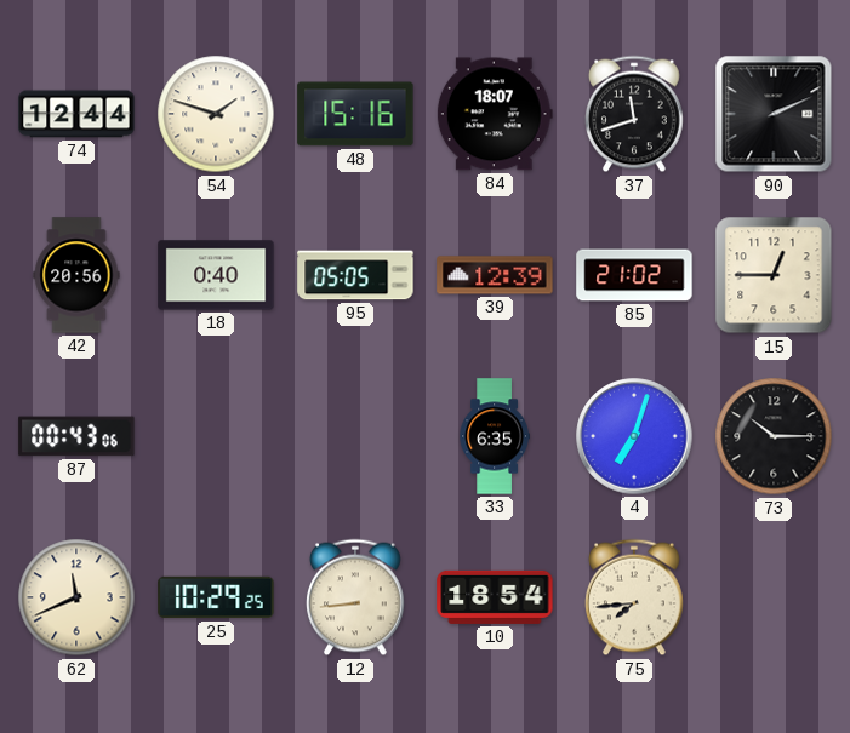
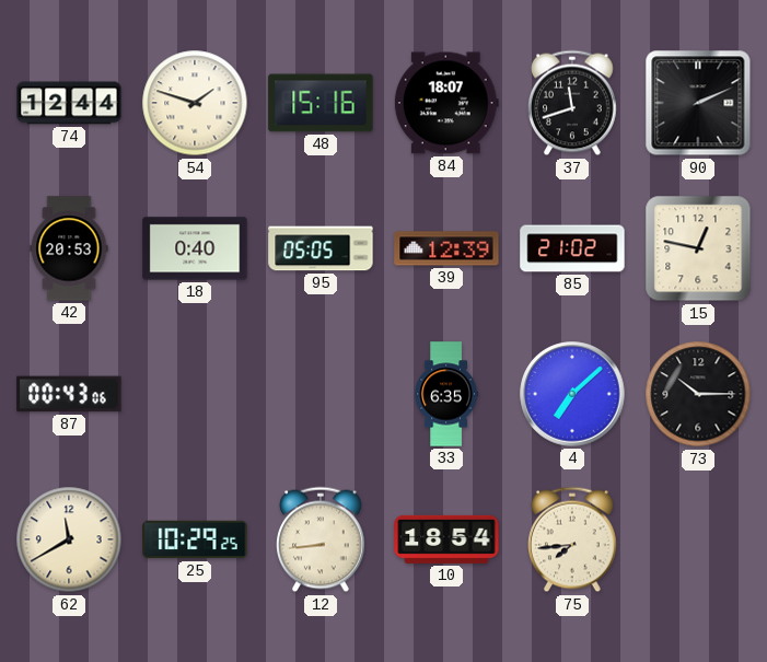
42: 20:56 -> 20:53
15: 12:45 -> 12:47
4: 7:03 -> 7:08
62: 11:41 -> 11:40
